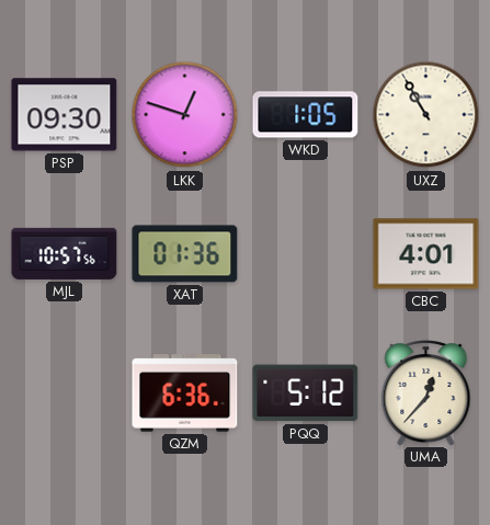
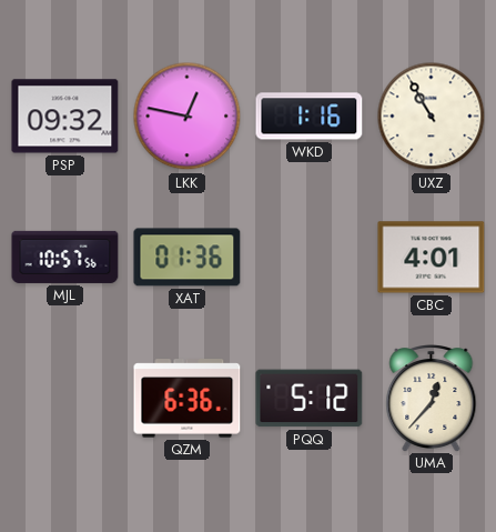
PSP: 09:30 -> 09:32
LKK: 12:48 -> 12:47
WKD: 1:05 -> 1:16
